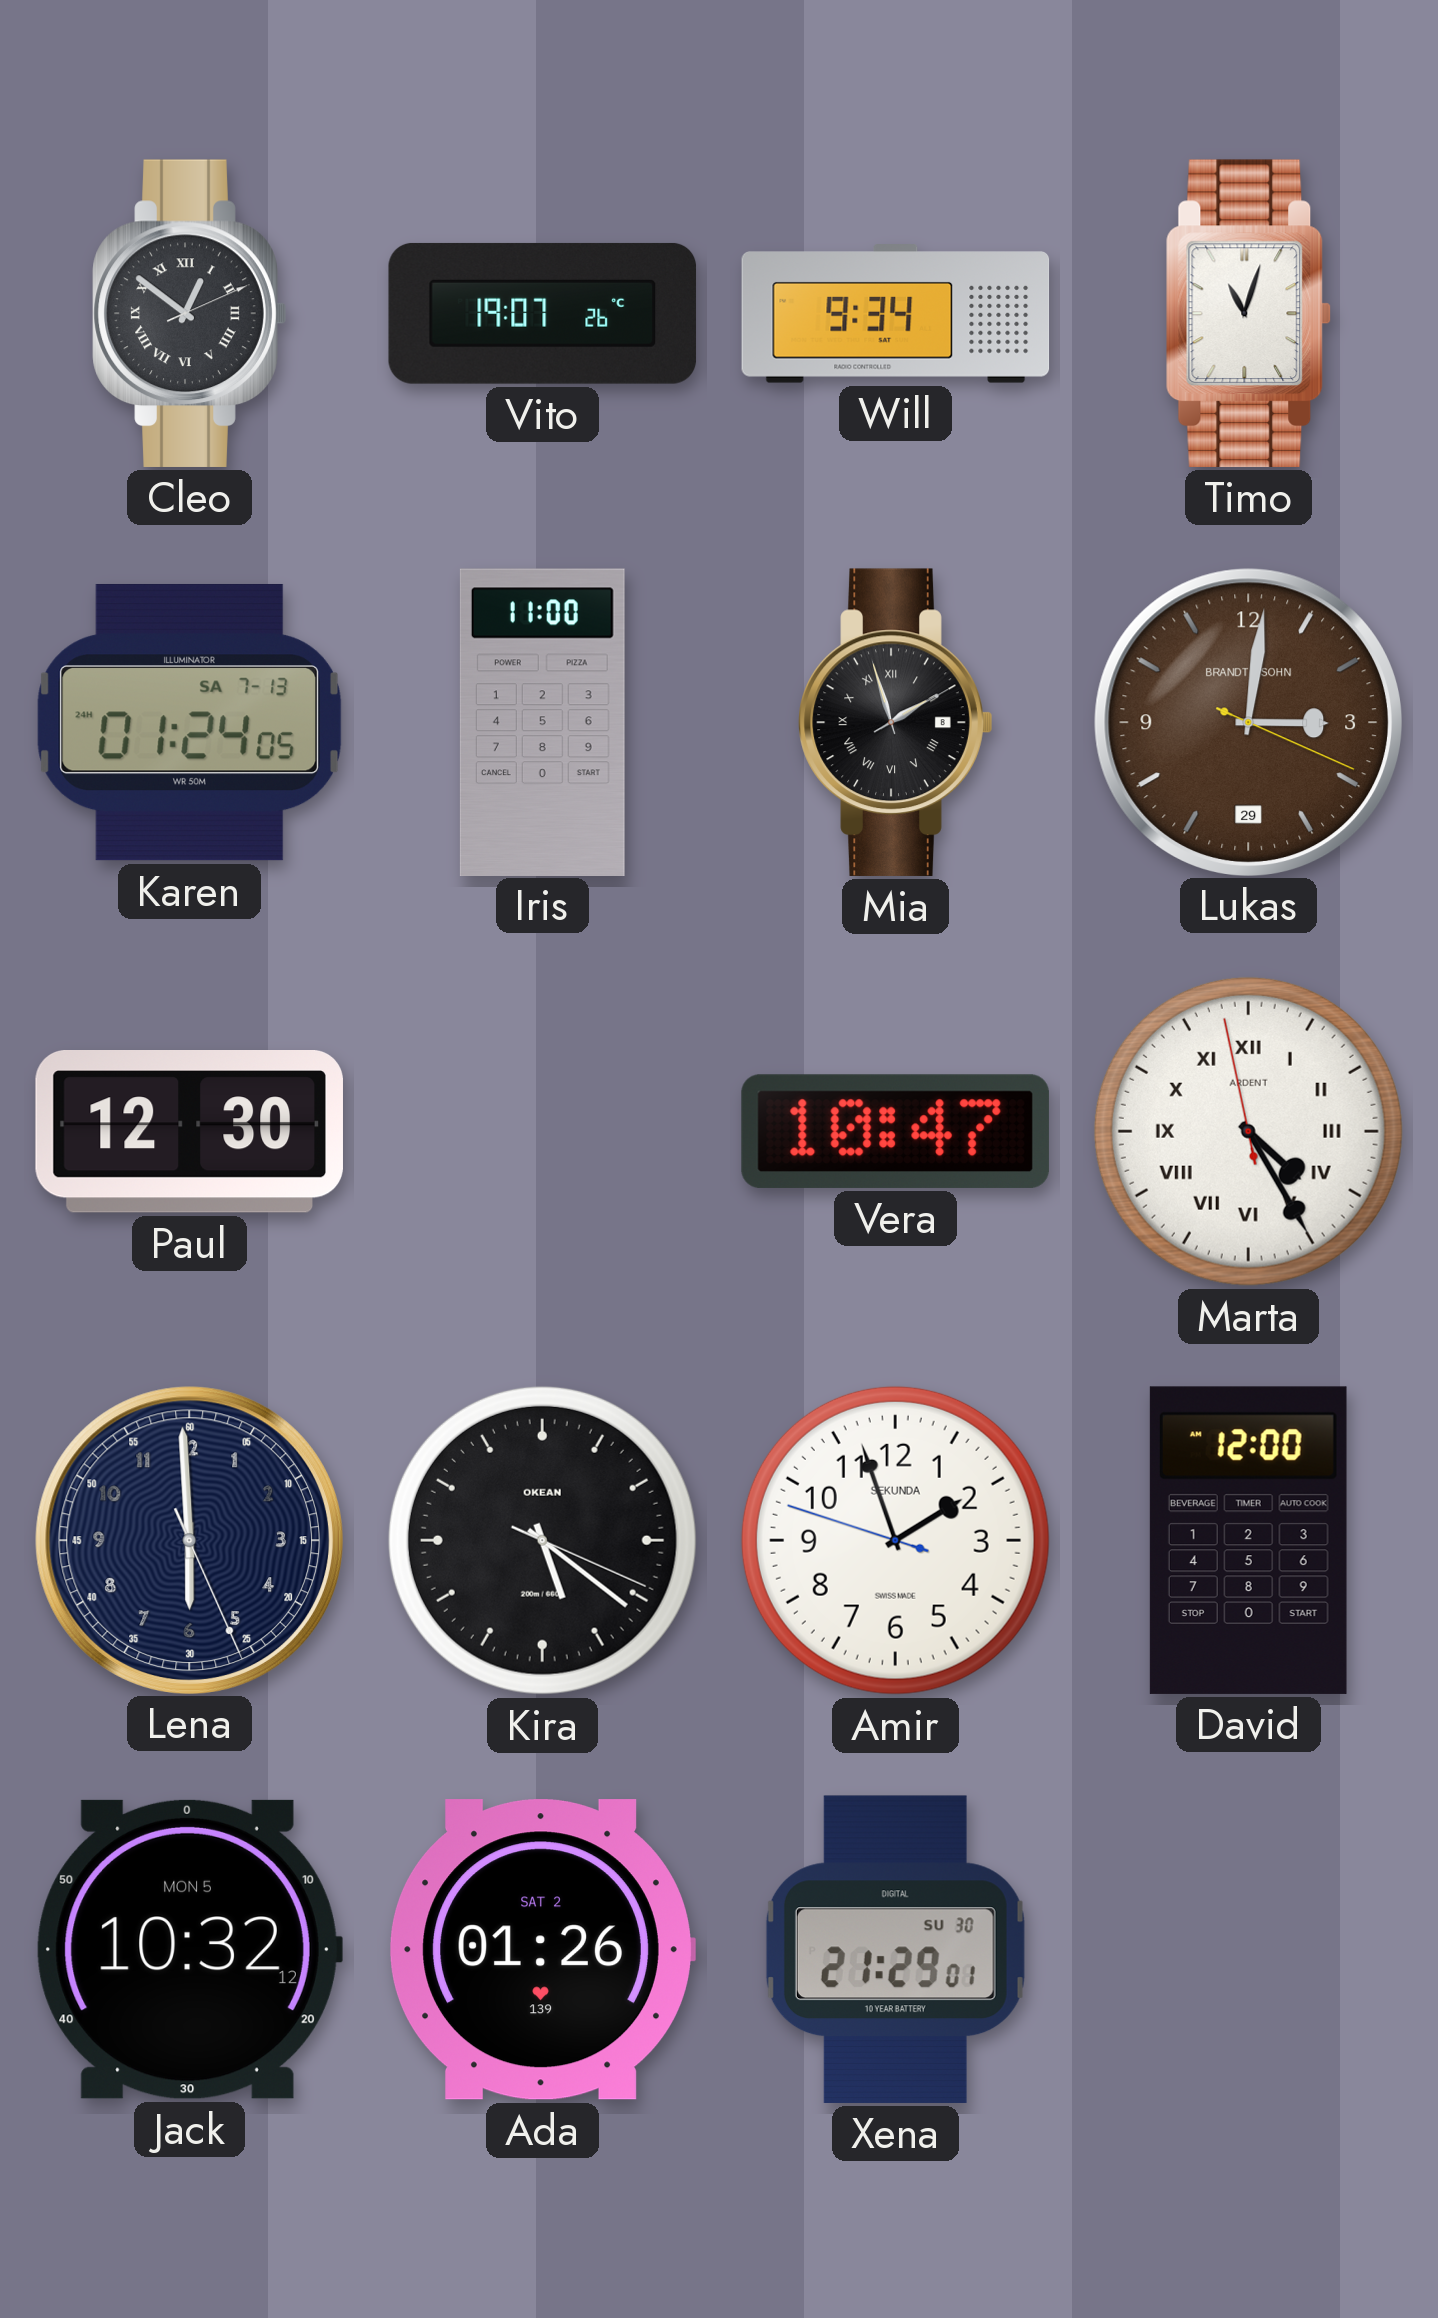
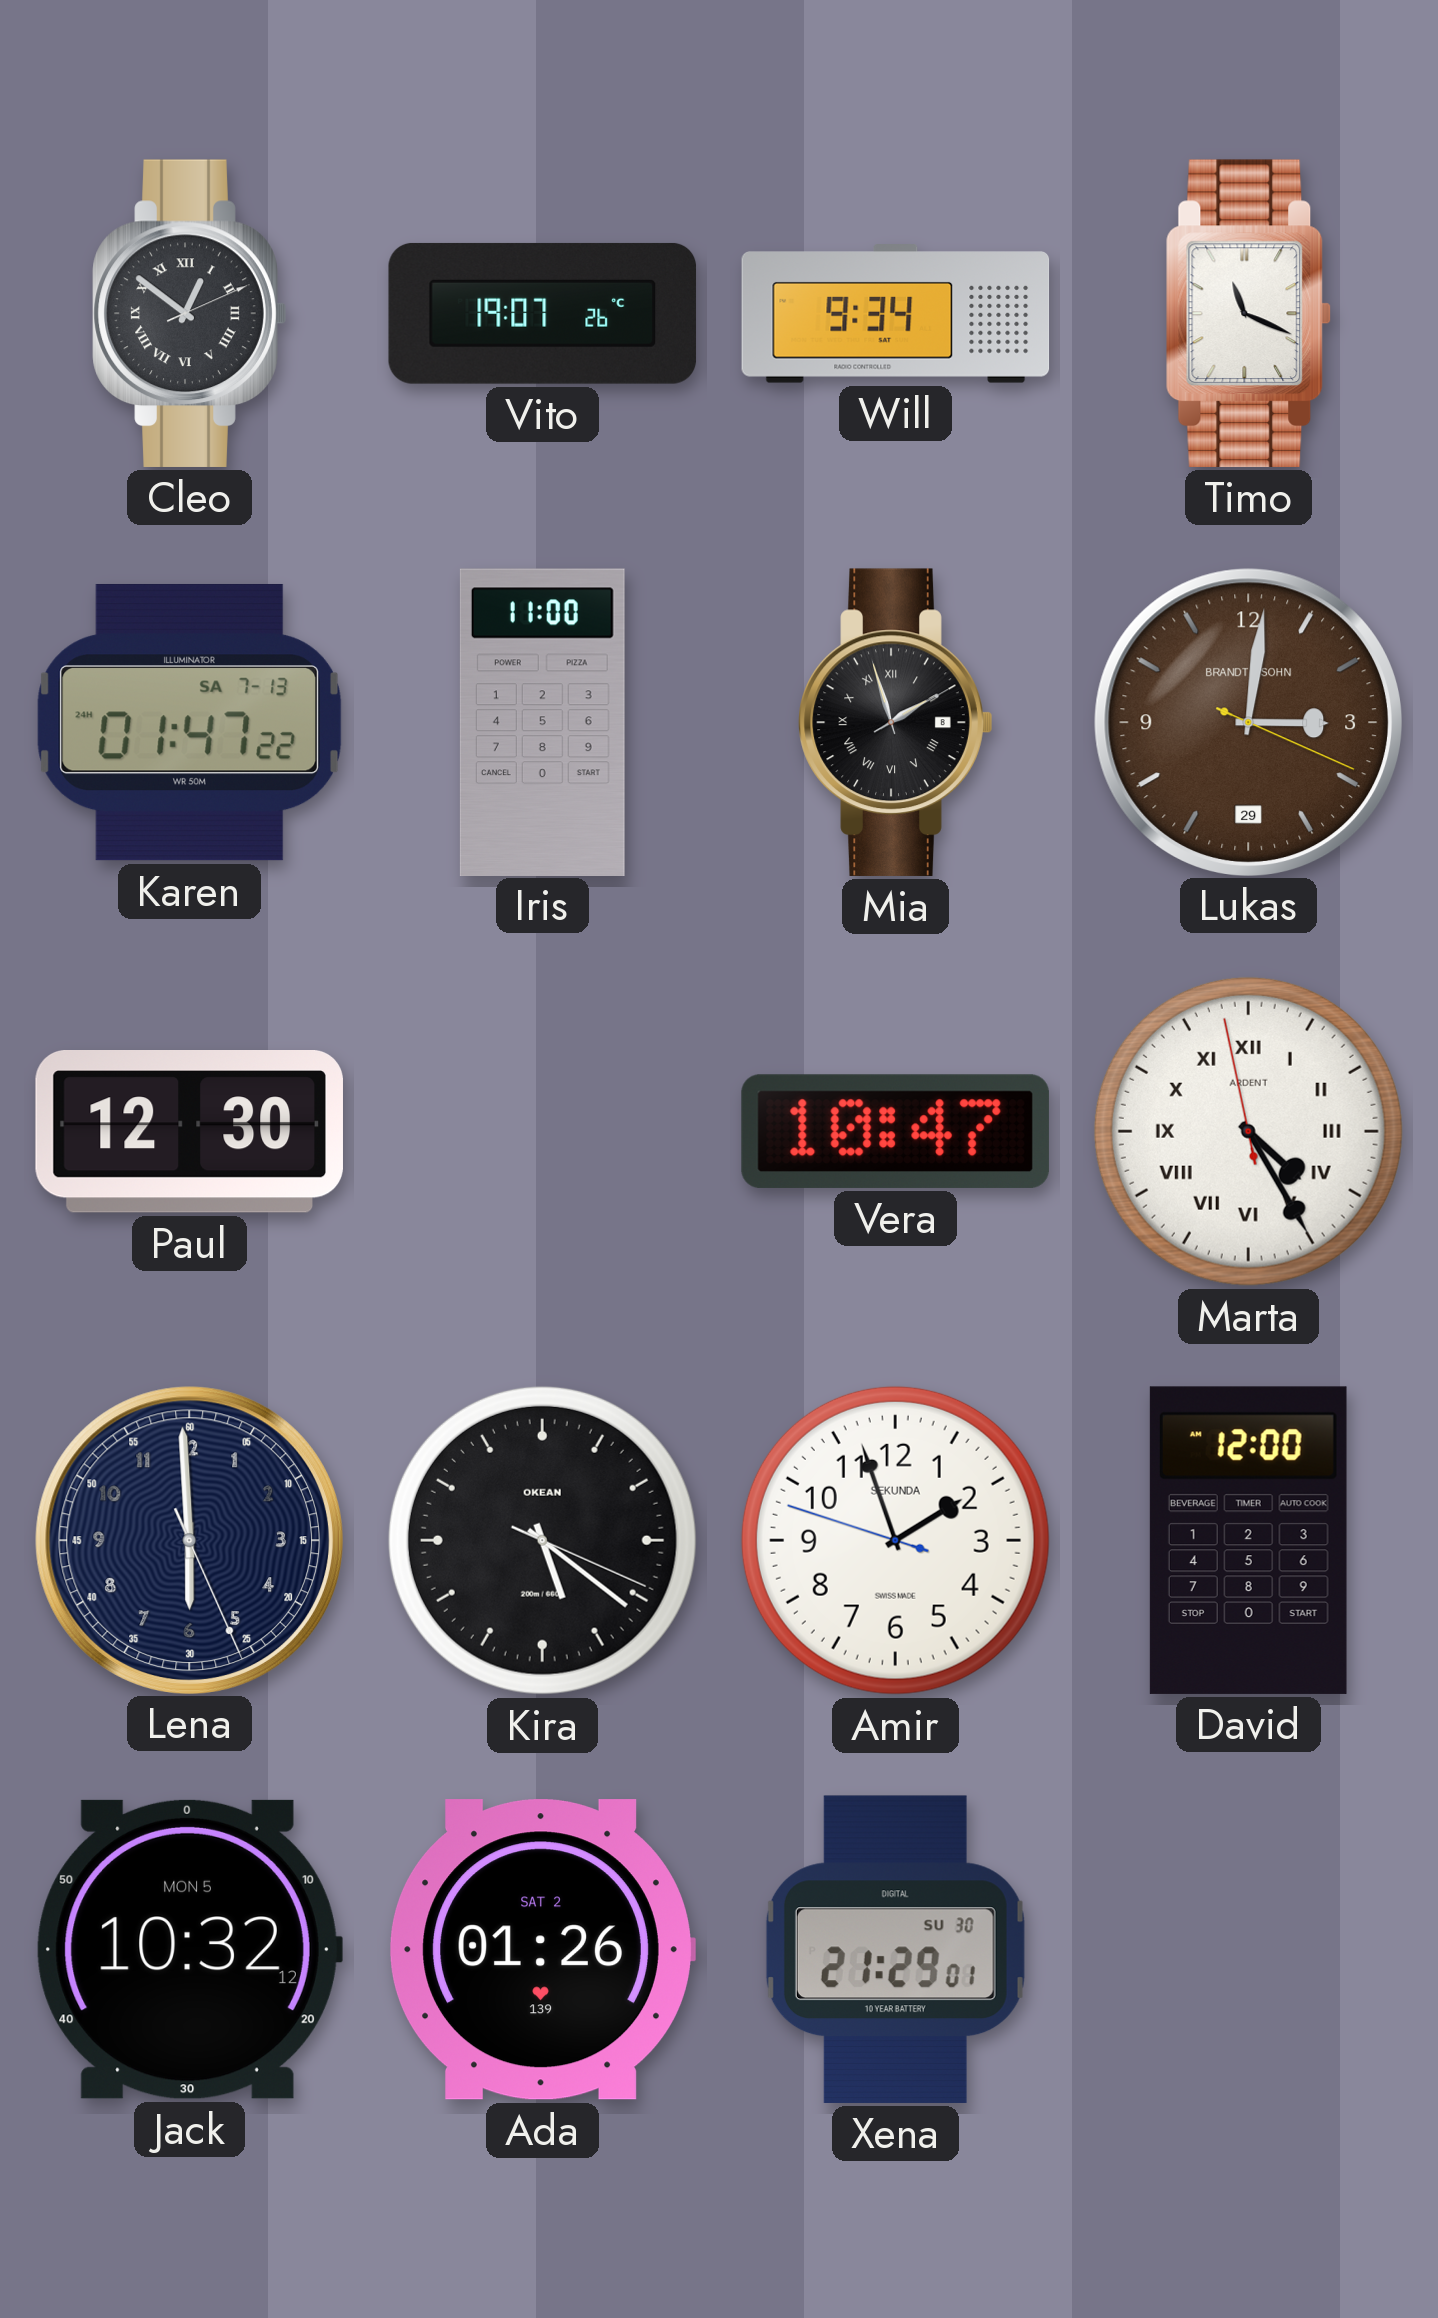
Timo: 11:03 -> 11:19
Karen: 01:24 -> 01:47
